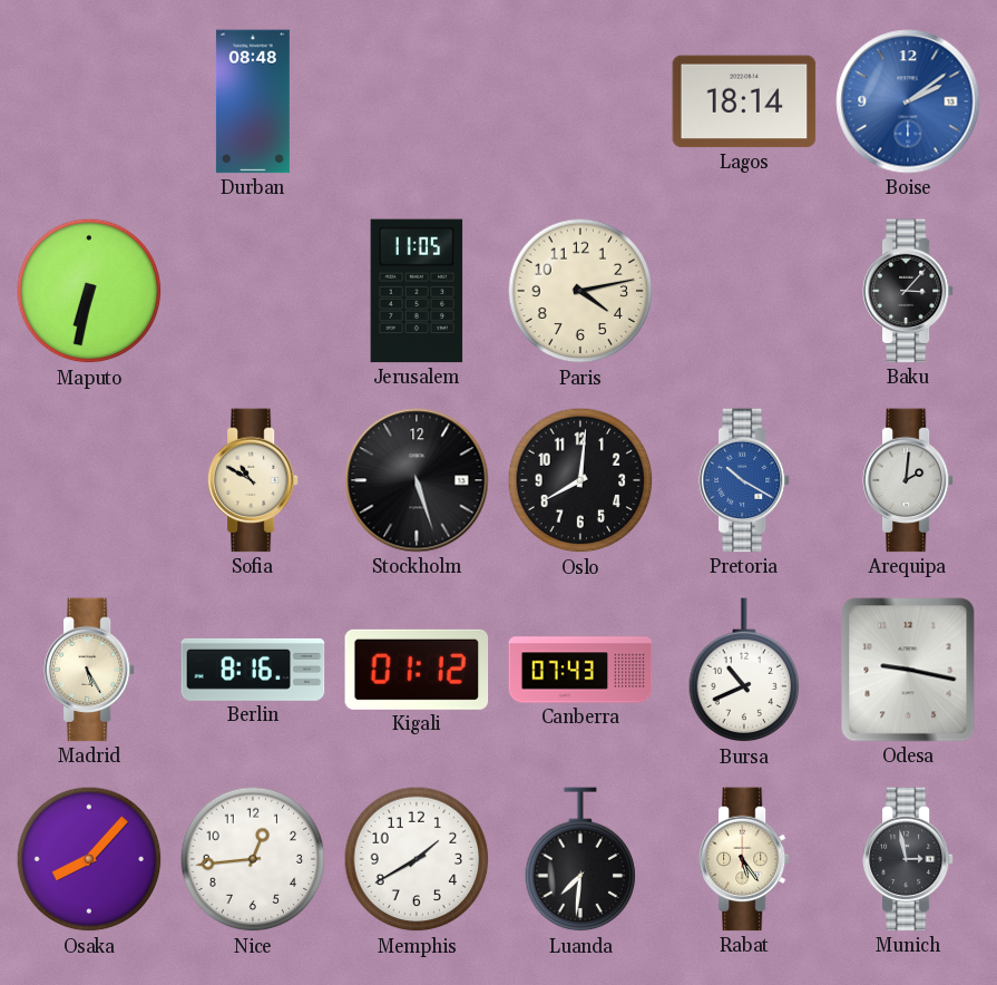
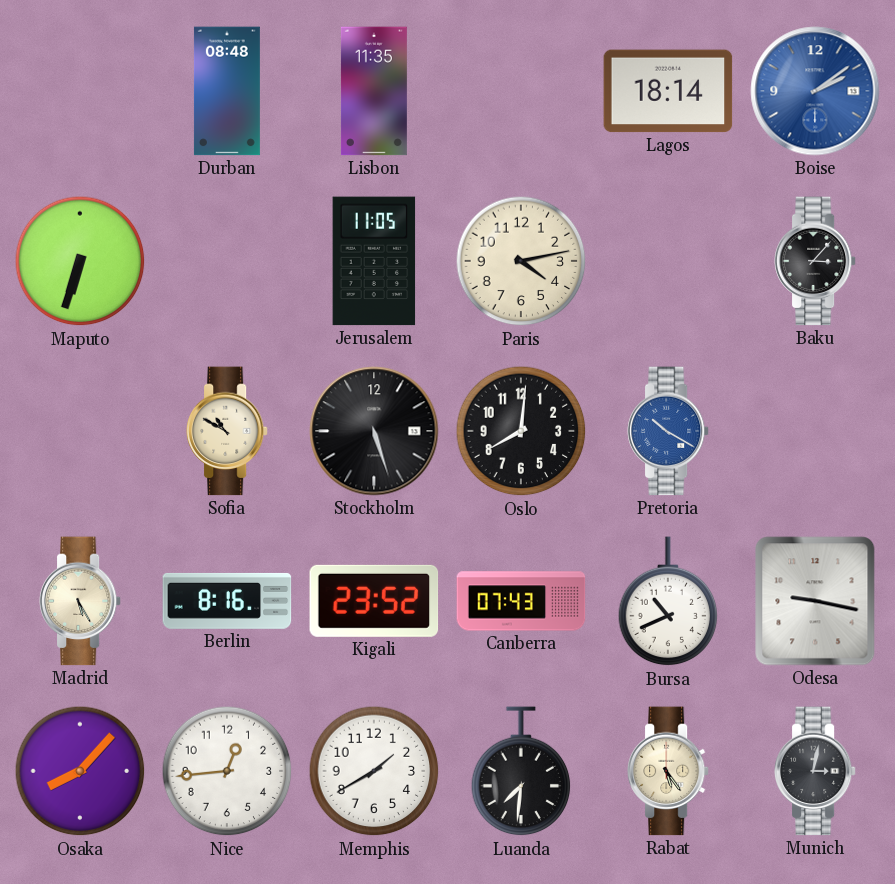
Lisbon: none -> 11:35
Maputo: 6:32 -> 6:33
Arequipa: 2:01 -> none
Kigali: 01:12 -> 23:52
Munich: 2:58 -> 3:02
